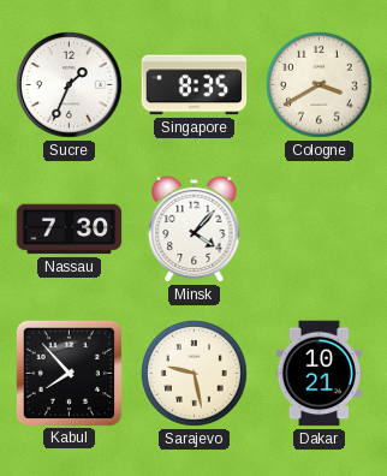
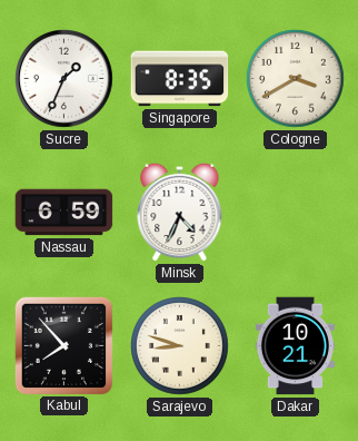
Nassau: 7:30 -> 6:59
Minsk: 4:07 -> 4:34
Sarajevo: 9:28 -> 8:48
